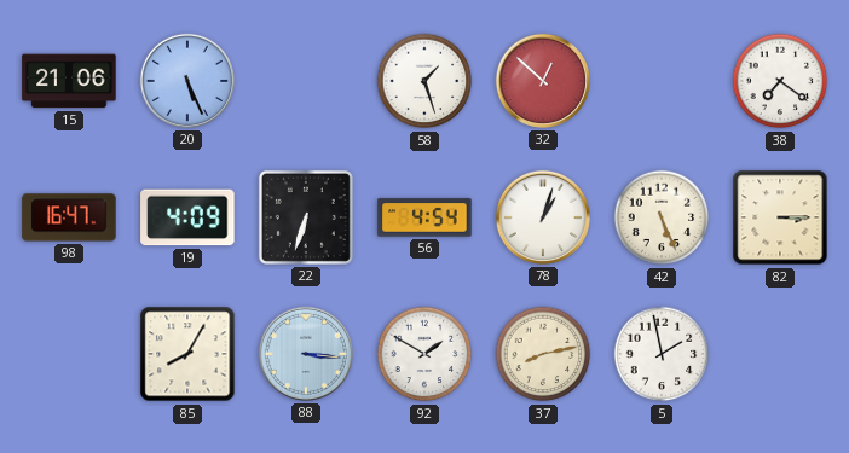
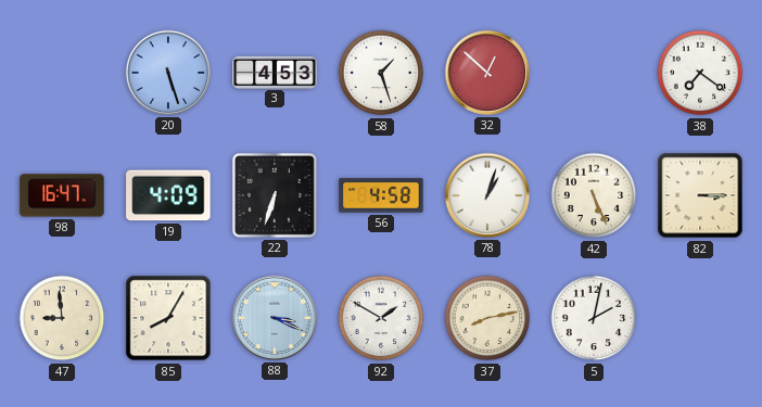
15: 21:06 -> none
20: 5:26 -> 5:27
3: none -> 4:53
56: 4:54 -> 4:58
47: none -> 8:59
88: 3:16 -> 3:19
5: 1:58 -> 2:02
